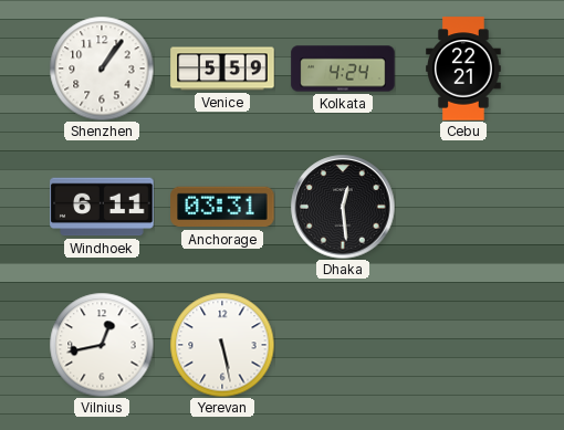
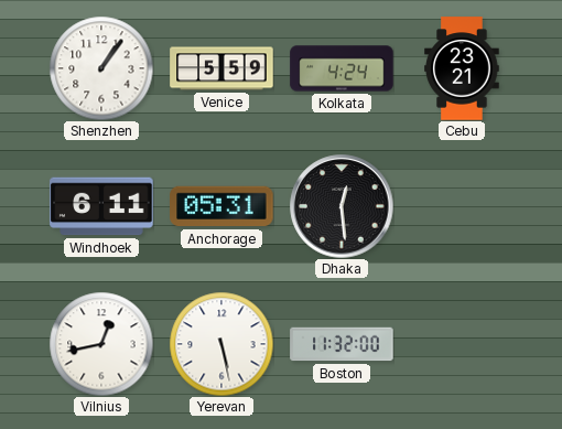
Cebu: 22:21 -> 23:21
Anchorage: 03:31 -> 05:31
Boston: none -> 11:32
